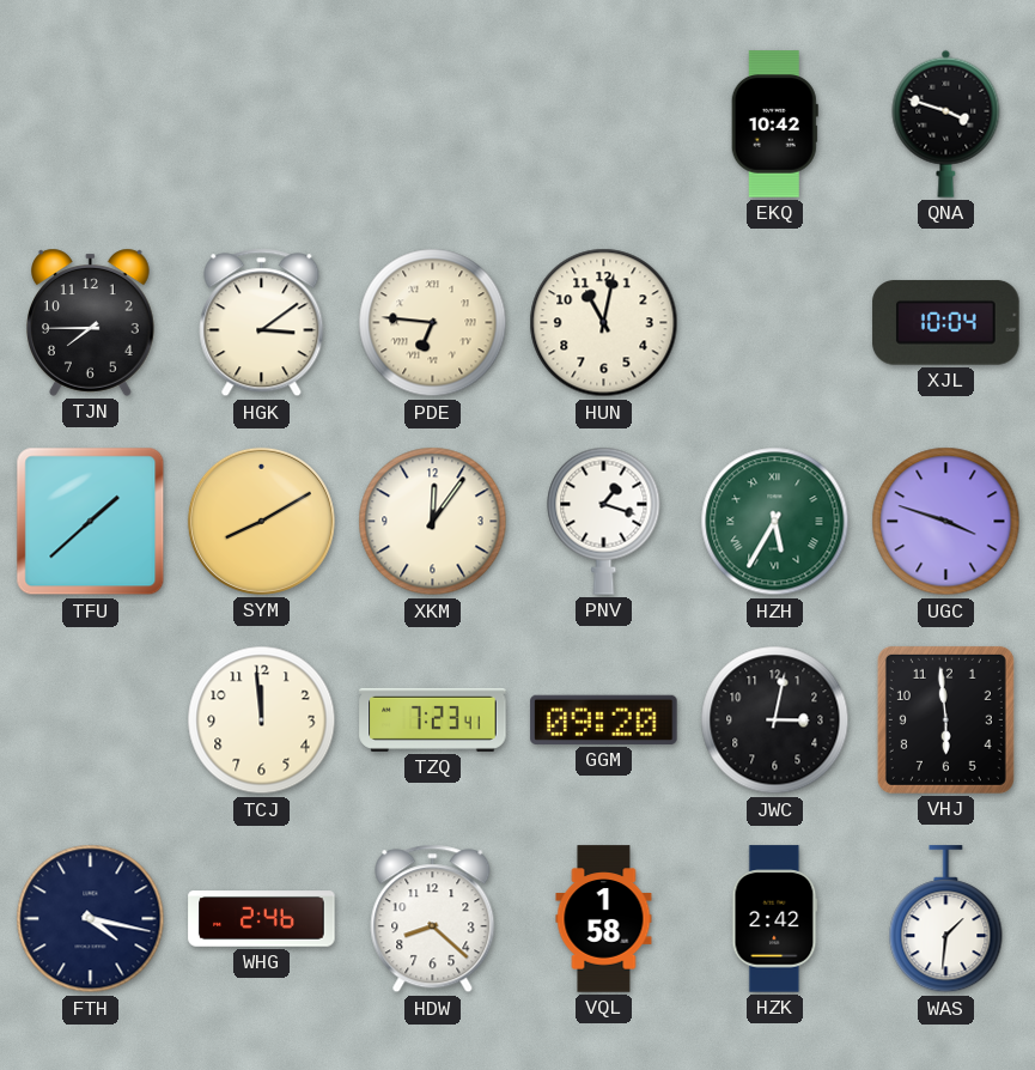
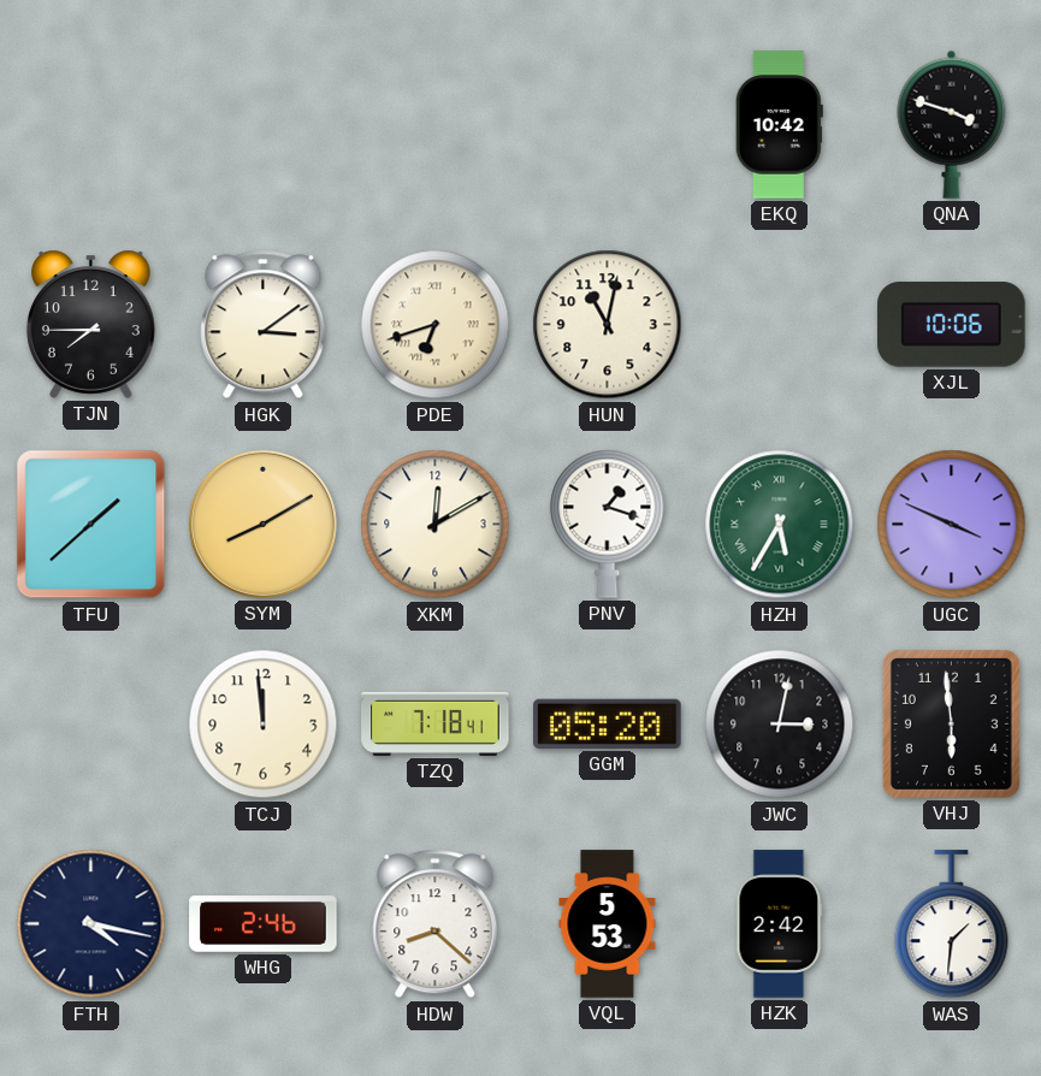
PDE: 6:46 -> 6:42
XJL: 10:04 -> 10:06
XKM: 12:06 -> 12:10
UGC: 3:48 -> 3:49
TZQ: 7:23 -> 7:18
GGM: 09:20 -> 05:20
VQL: 1:58 -> 5:53
